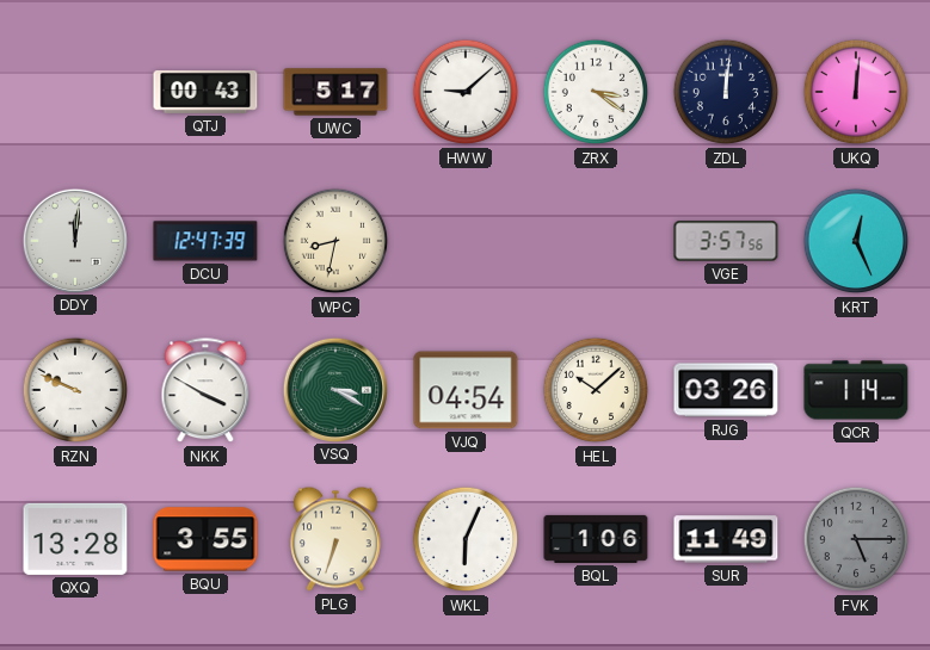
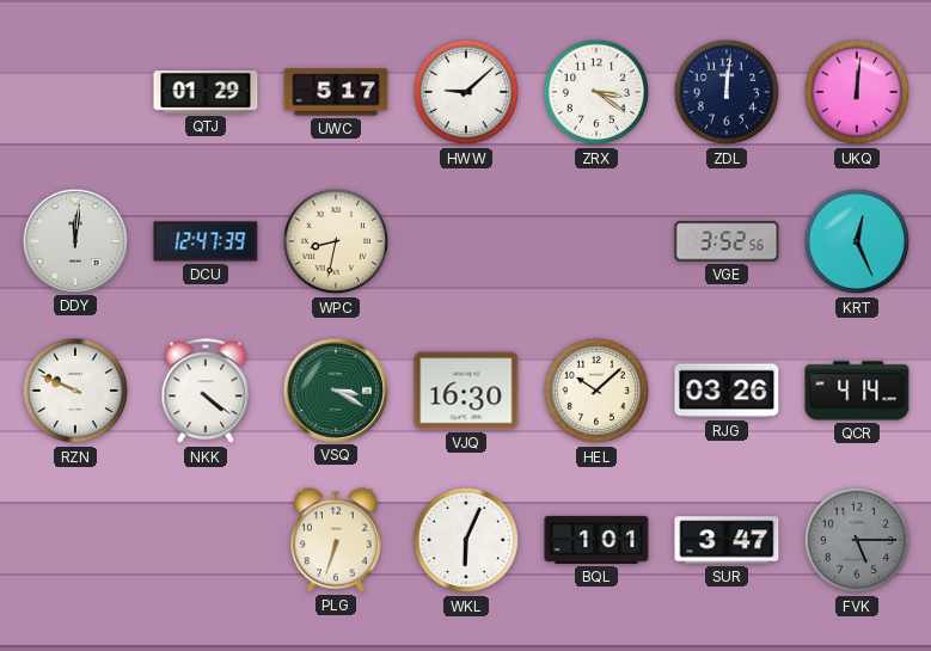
QTJ: 00:43 -> 01:29
VGE: 3:57 -> 3:52
NKK: 3:50 -> 4:21
VJQ: 04:54 -> 16:30
QCR: 1:14 -> 4:14
QXQ: 13:28 -> none
BQU: 3:55 -> none
BQL: 1:06 -> 1:01
SUR: 11:49 -> 3:47
